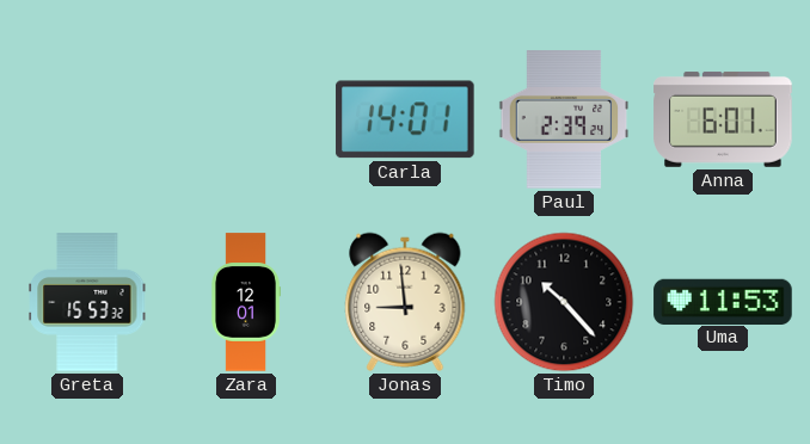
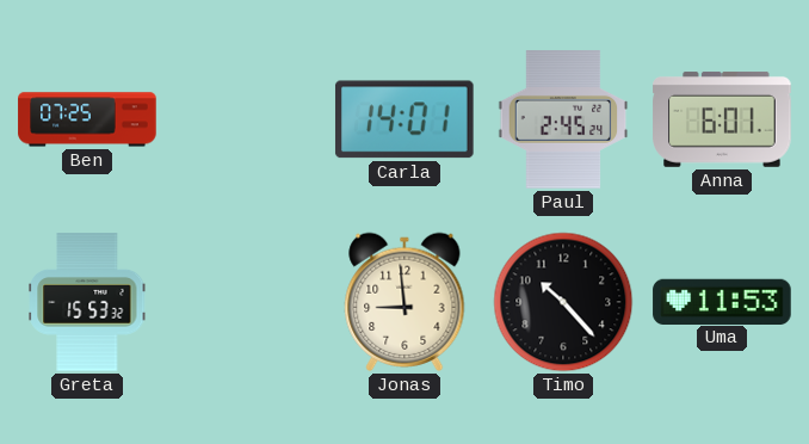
Ben: none -> 07:25
Paul: 2:39 -> 2:45
Zara: 12:01 -> none
